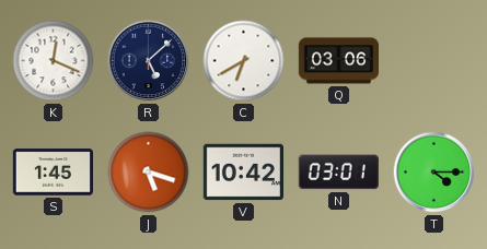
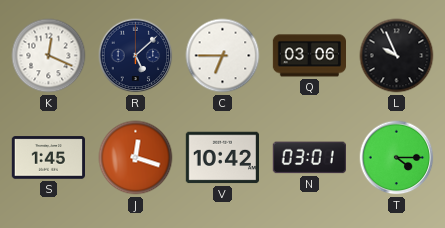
C: 6:40 -> 6:45
L: none -> 9:56
J: 5:18 -> 12:18
